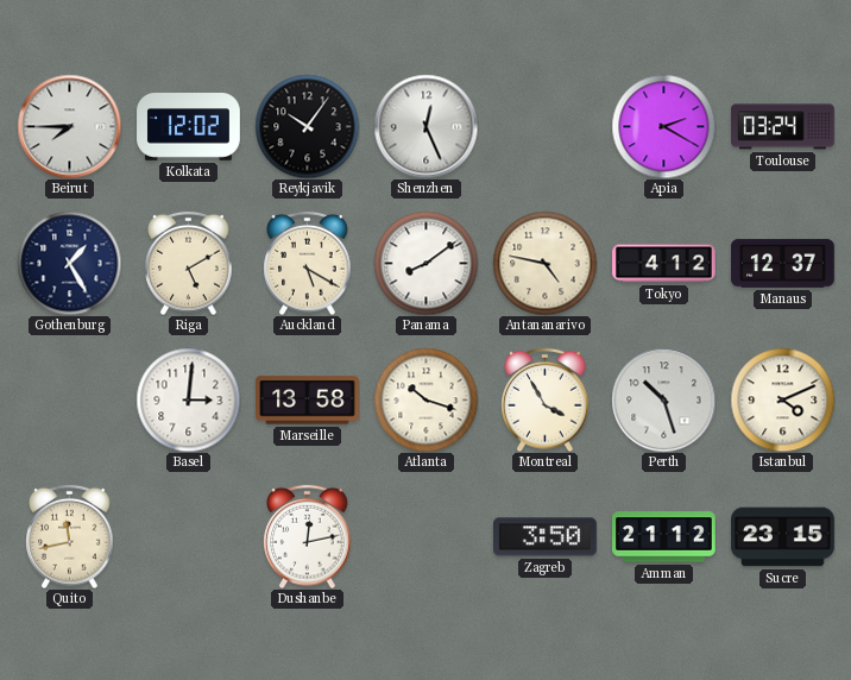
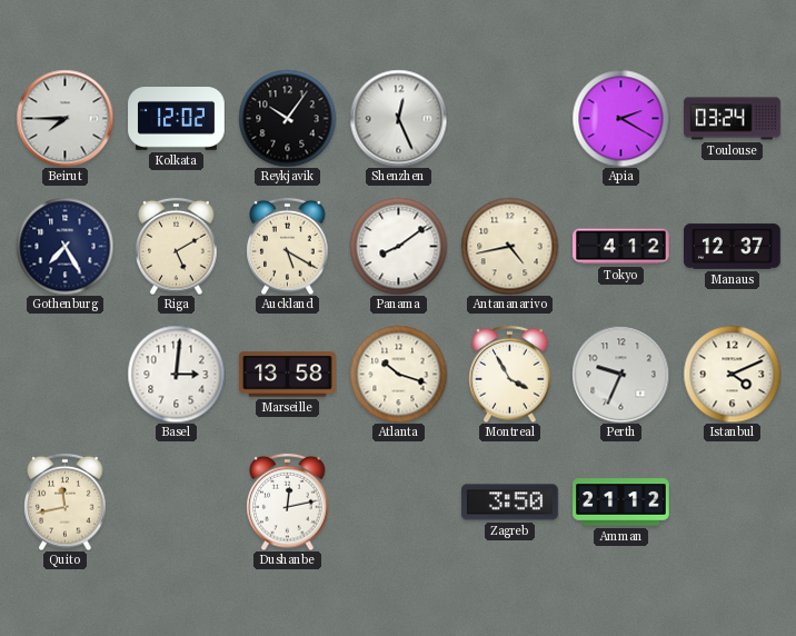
Gothenburg: 1:25 -> 7:25
Antananarivo: 4:47 -> 4:43
Perth: 10:27 -> 9:34
Sucre: 23:15 -> none
